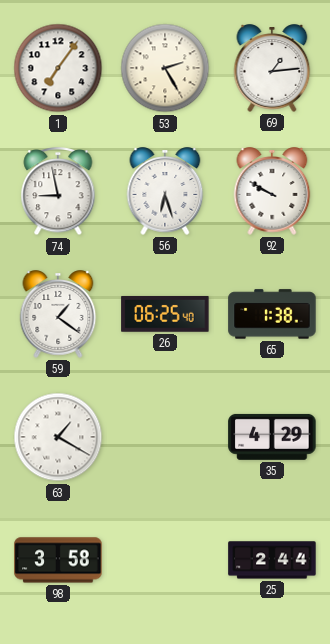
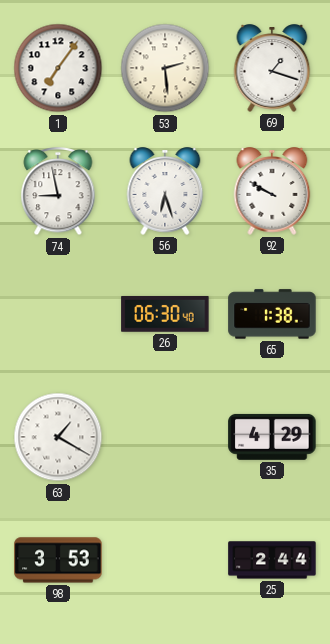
53: 2:25 -> 2:29
69: 1:14 -> 1:18
59: 1:21 -> none
26: 06:25 -> 06:30
98: 3:58 -> 3:53
